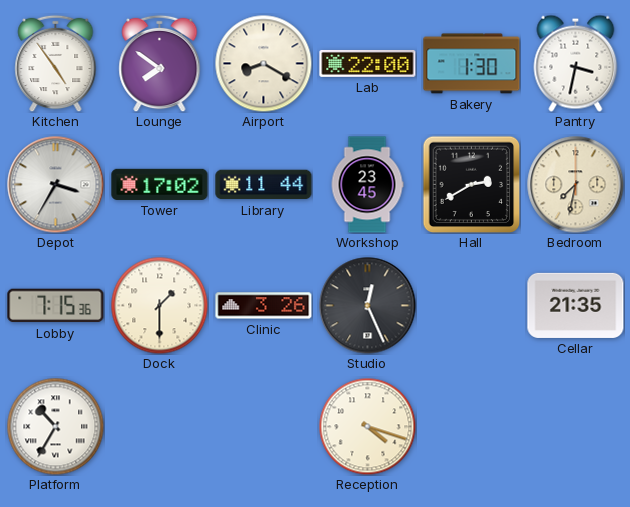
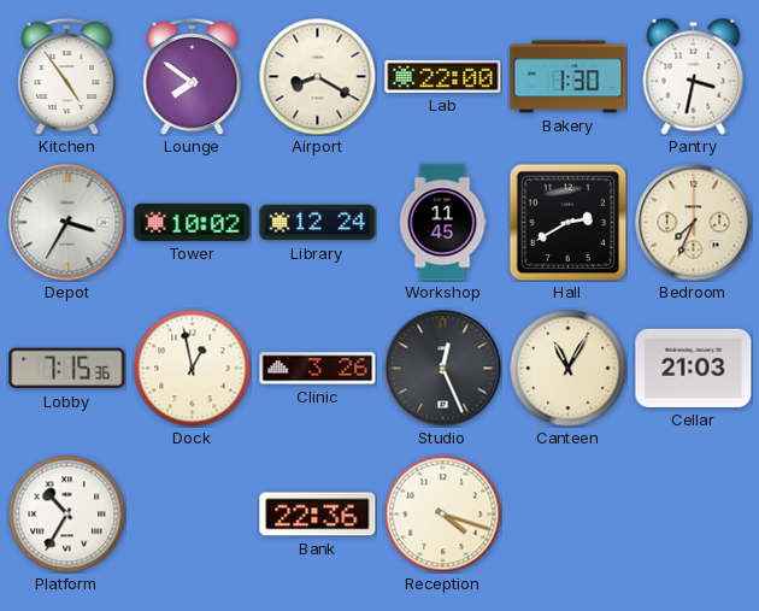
Tower: 17:02 -> 10:02
Library: 11:44 -> 12:24
Workshop: 23:45 -> 11:45
Bedroom: 7:32 -> 7:34
Dock: 1:30 -> 12:58
Canteen: none -> 11:05
Cellar: 21:35 -> 21:03
Bank: none -> 22:36
